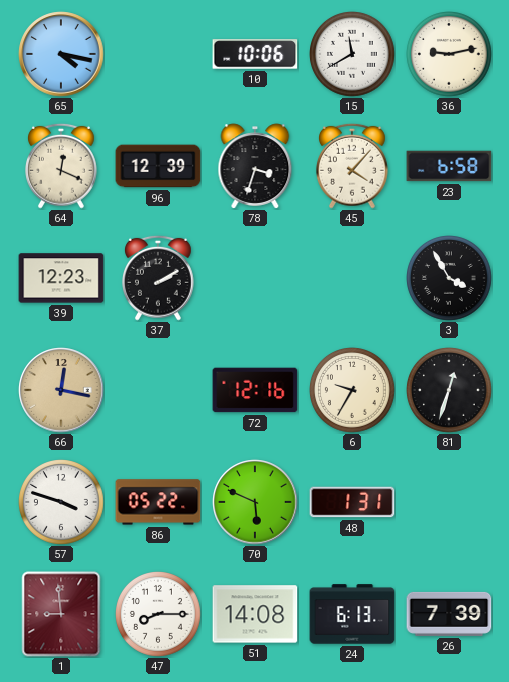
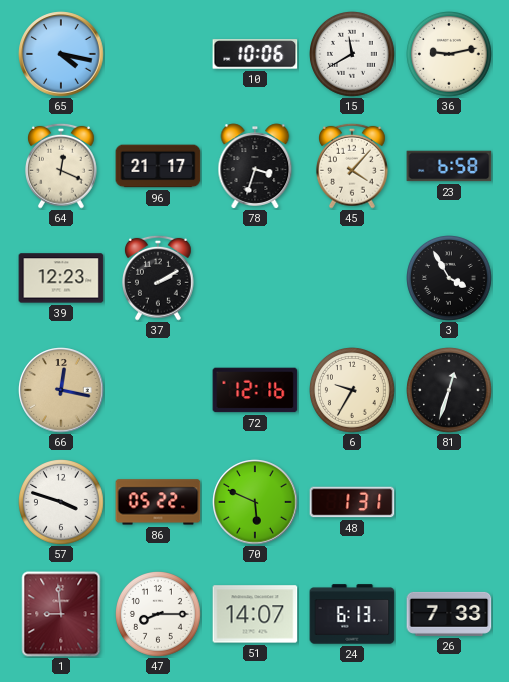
96: 12:39 -> 21:17
51: 14:08 -> 14:07
26: 7:39 -> 7:33
